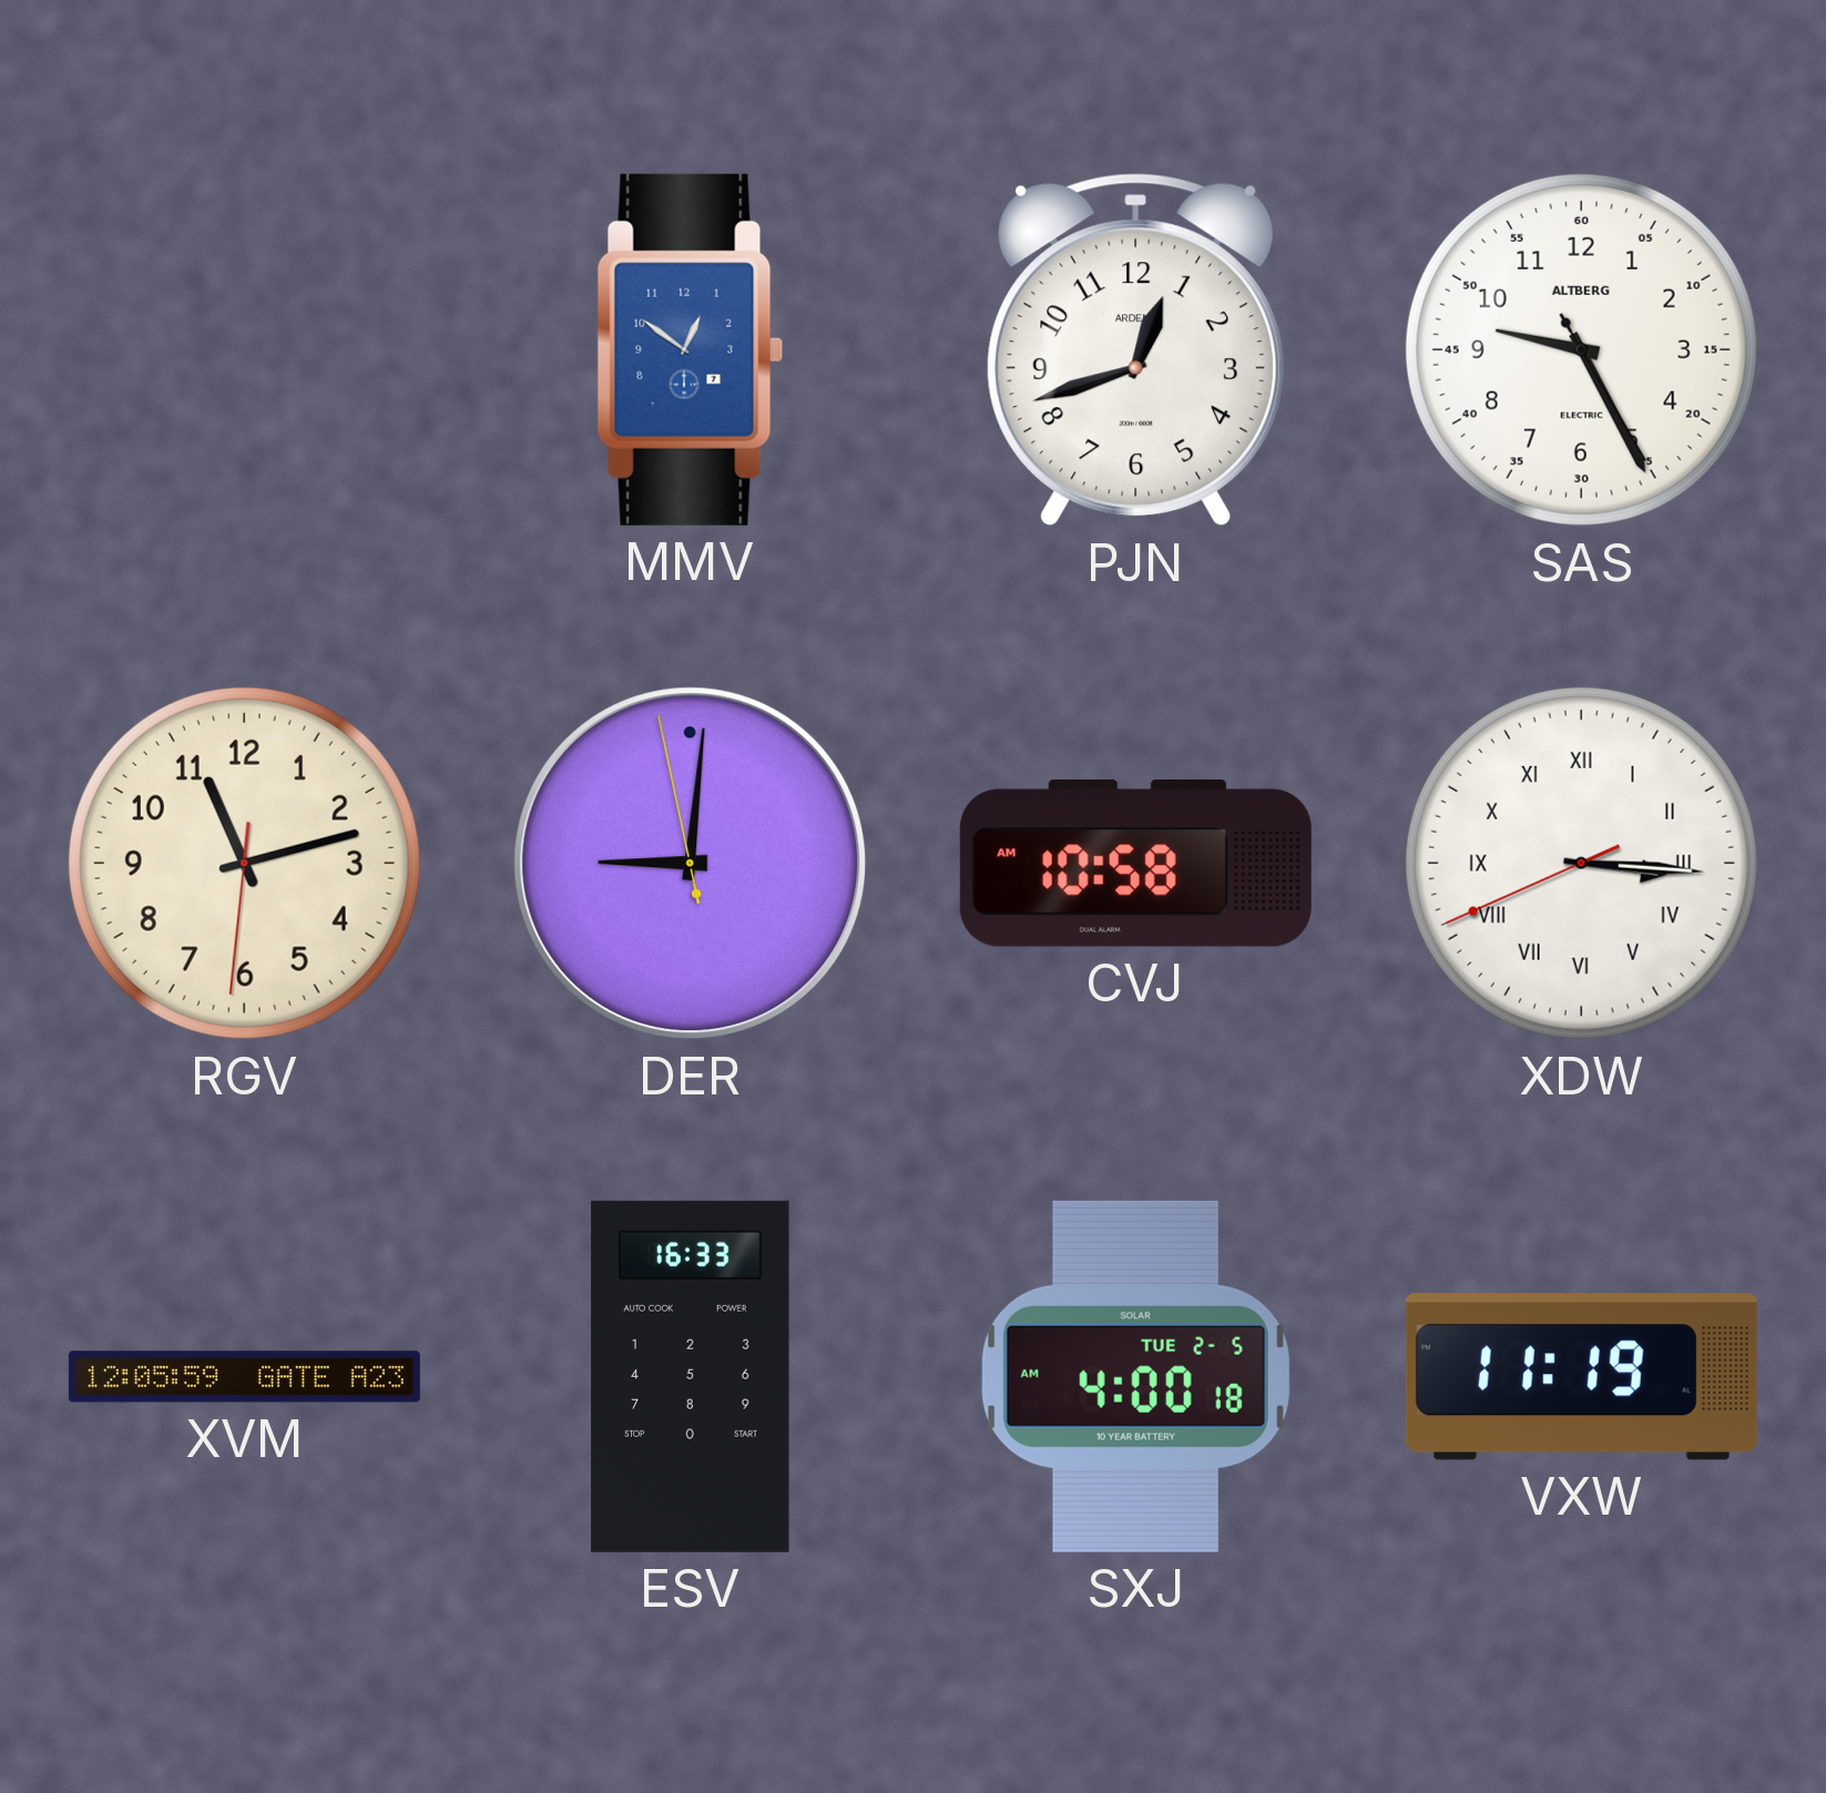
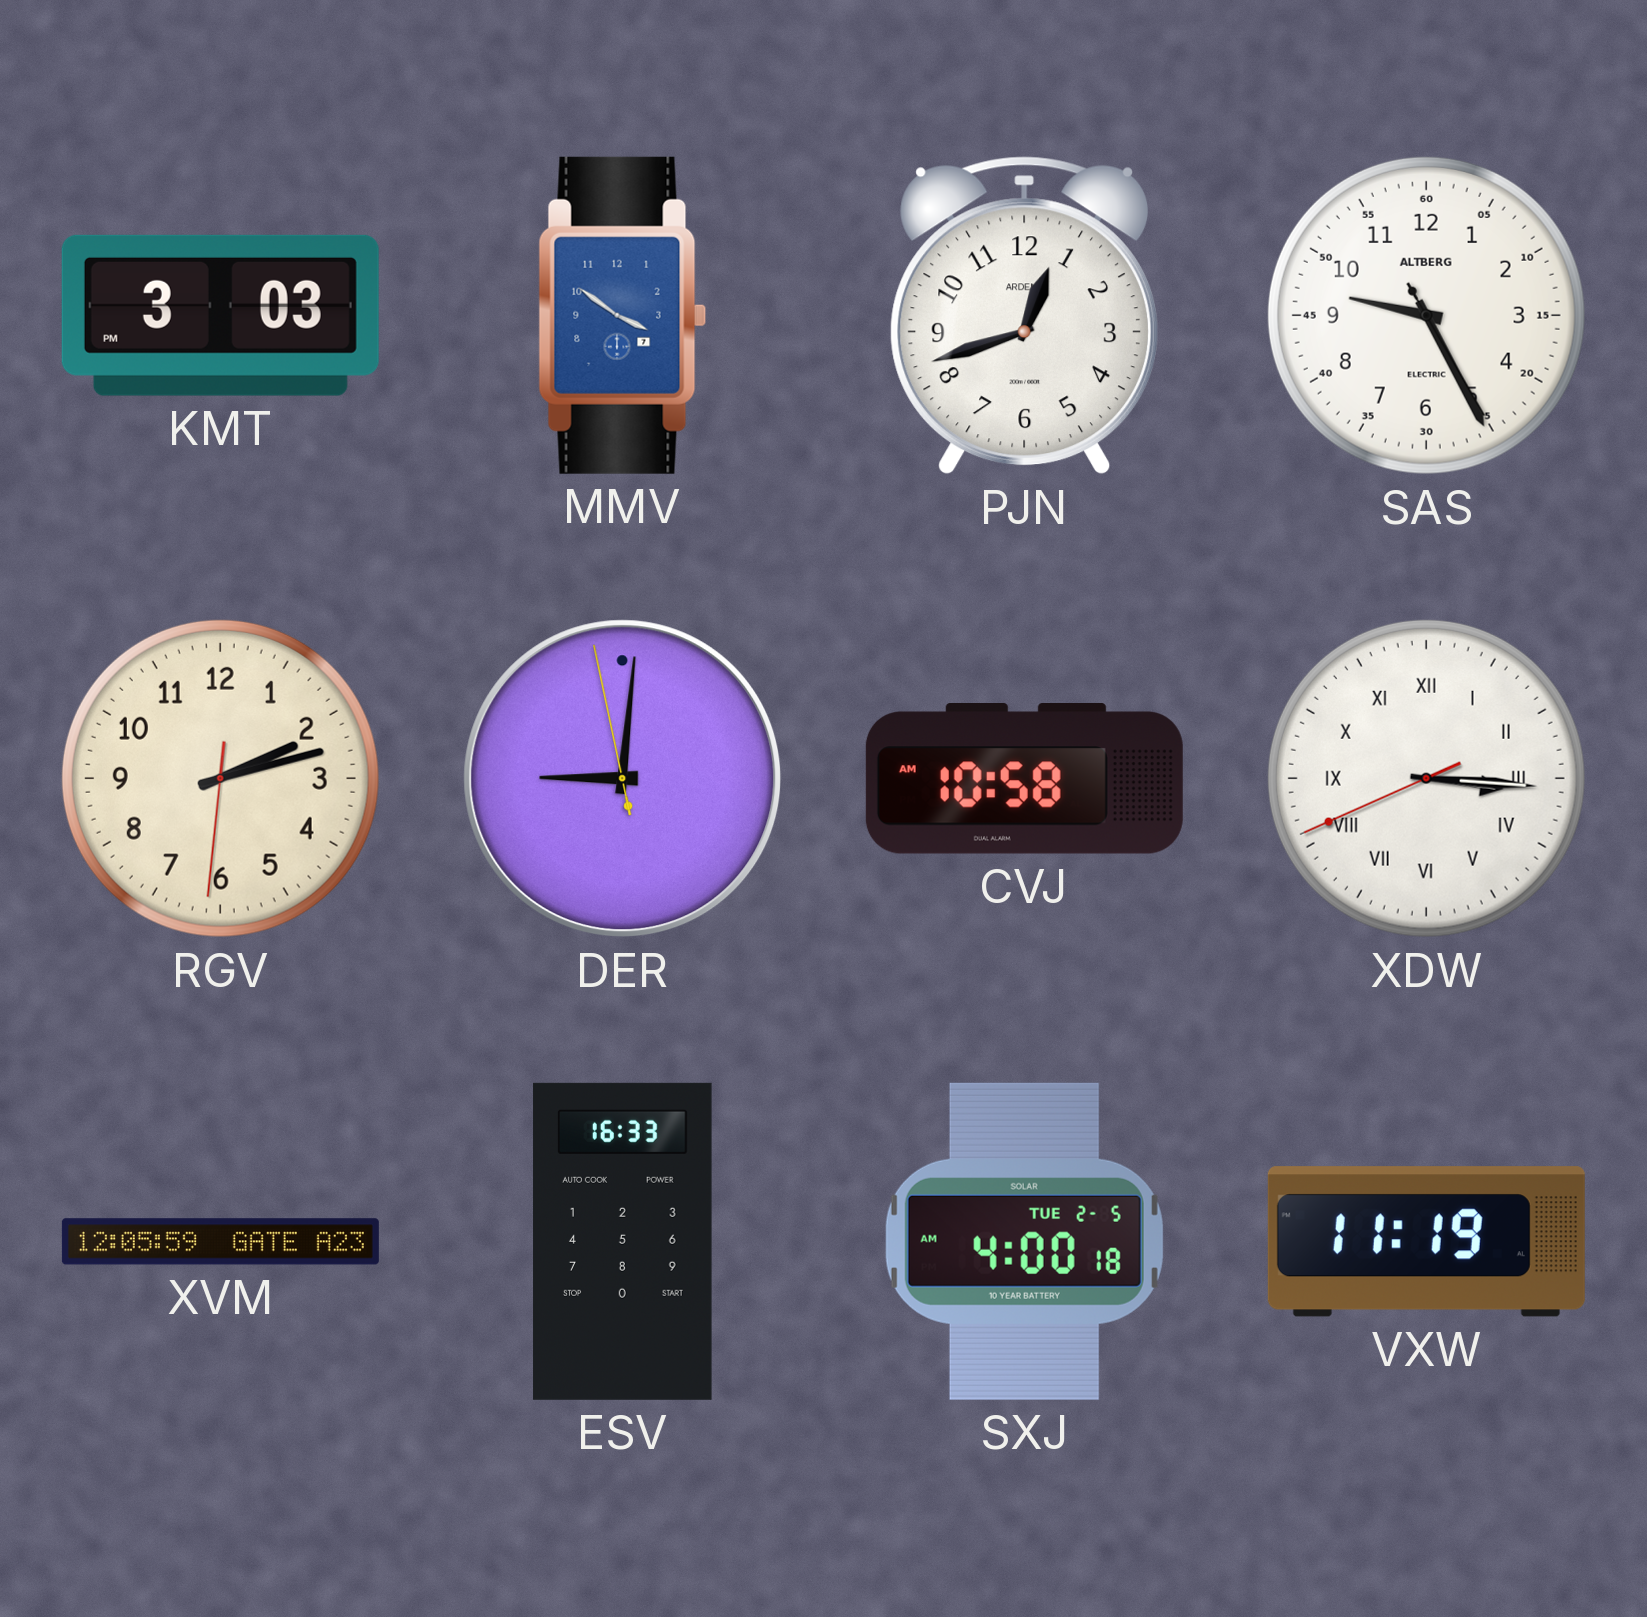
KMT: none -> 3:03
MMV: 12:51 -> 3:51
RGV: 11:12 -> 2:12
